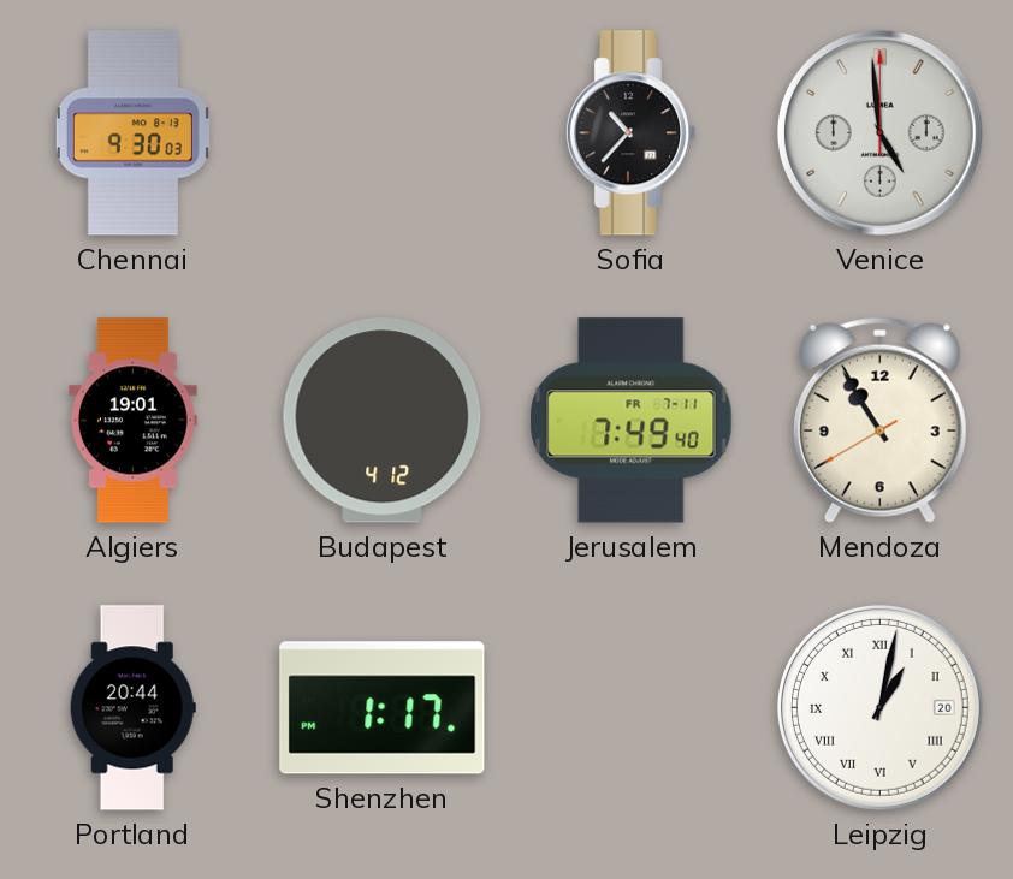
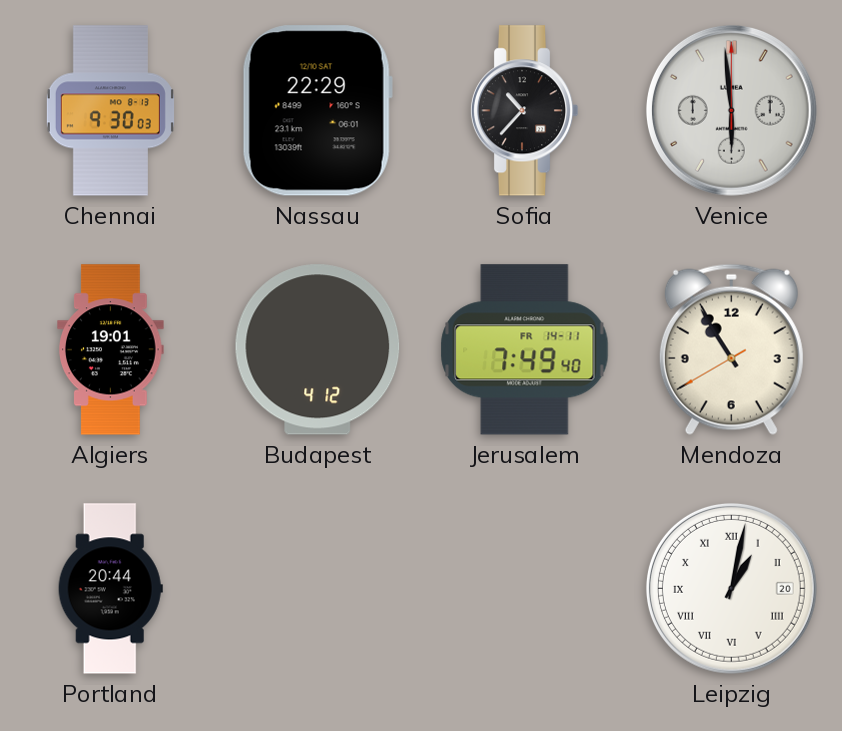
Nassau: none -> 22:29
Venice: 4:59 -> 5:59
Jerusalem date: FR 7-11 -> FR 14-11
Shenzhen: 1:17 -> none
